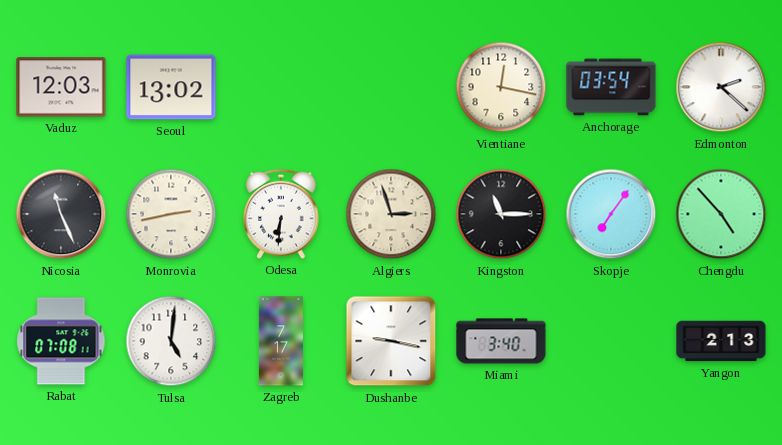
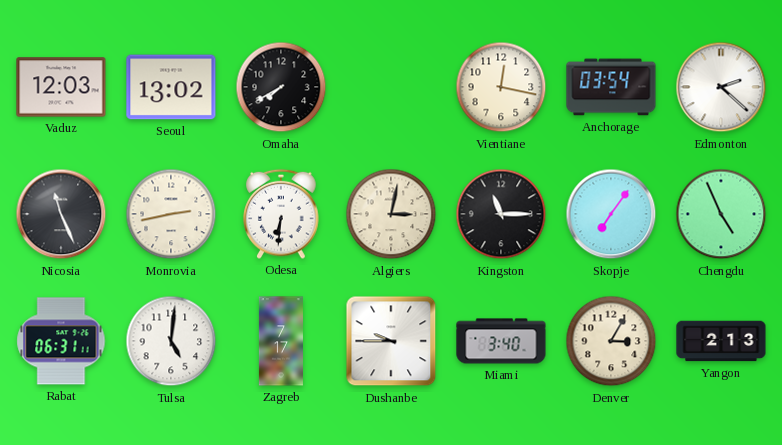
Omaha: none -> 7:40
Algiers: 2:57 -> 3:02
Chengdu: 4:53 -> 4:56
Rabat: 07:08 -> 06:31
Dushanbe: 9:17 -> 9:45
Denver: none -> 3:05
